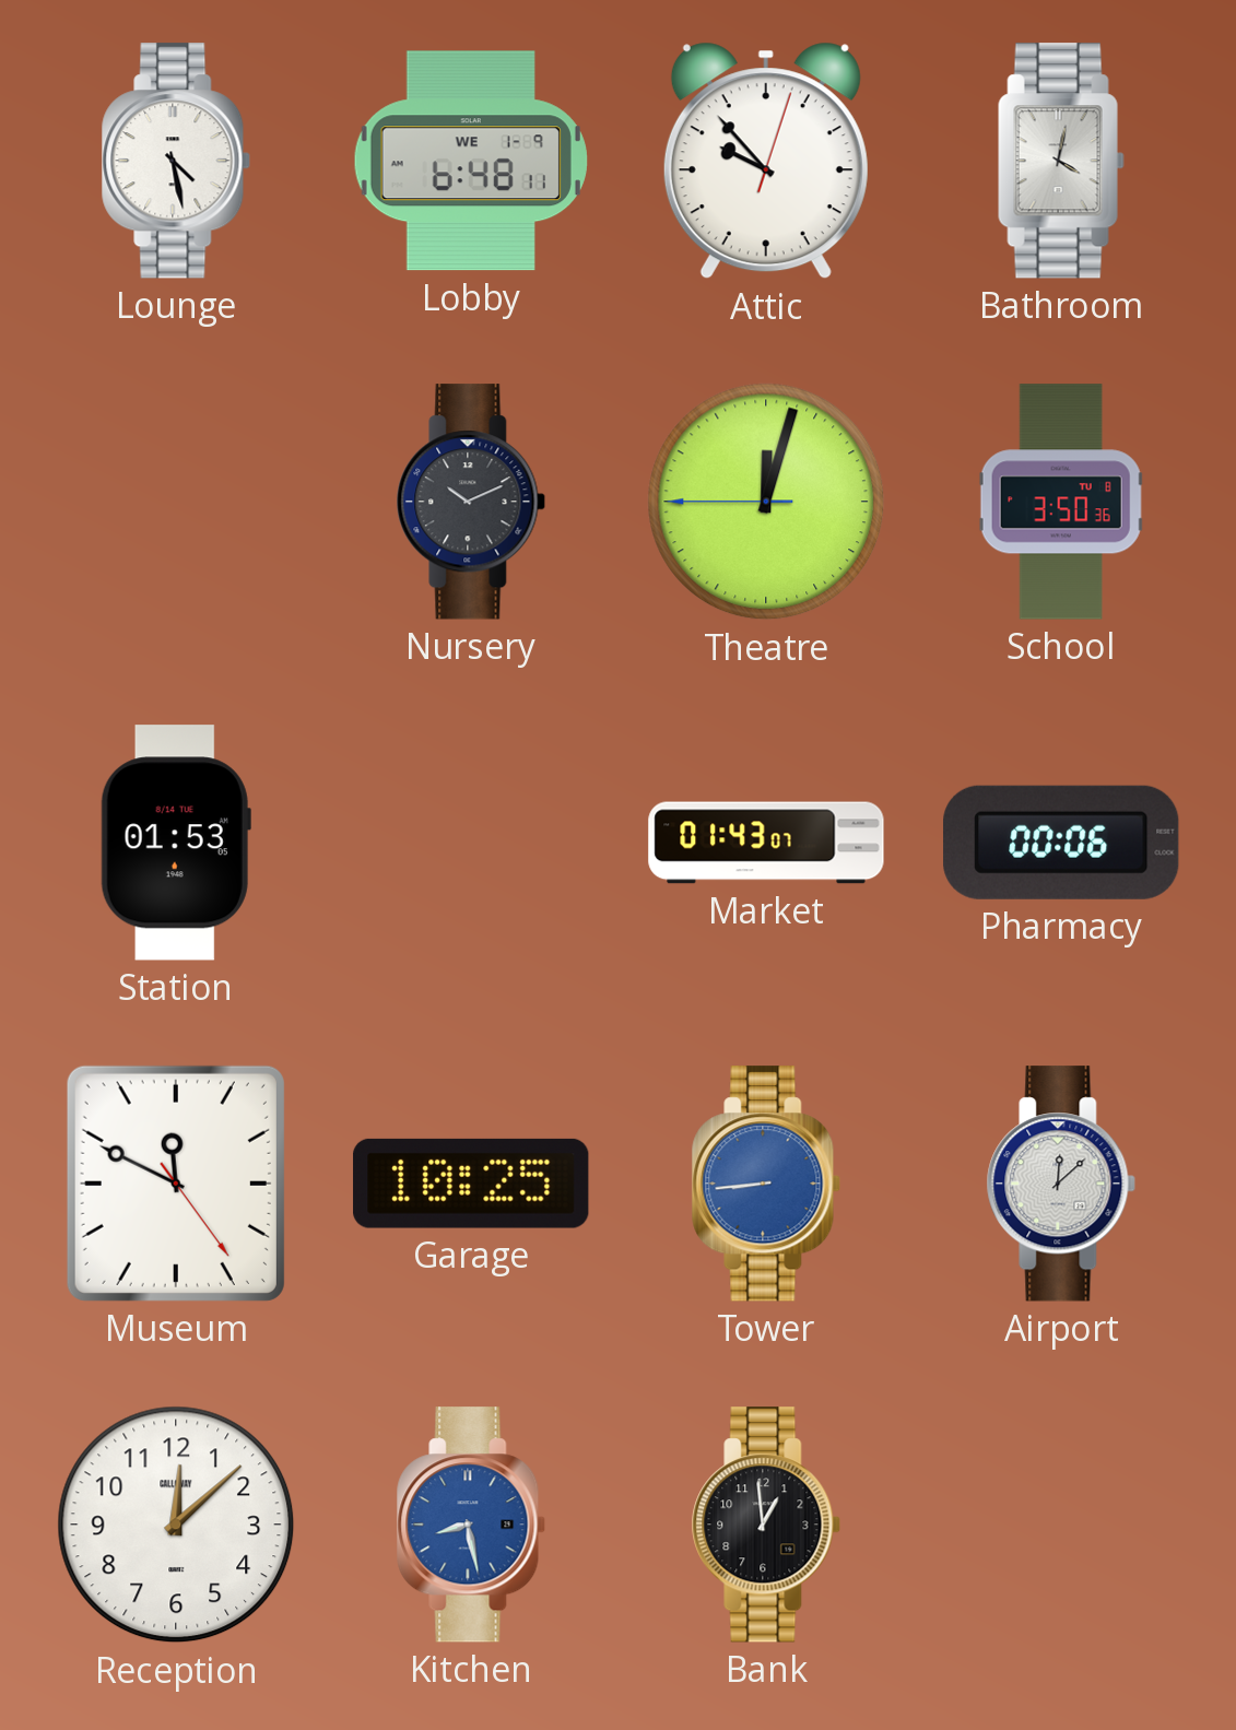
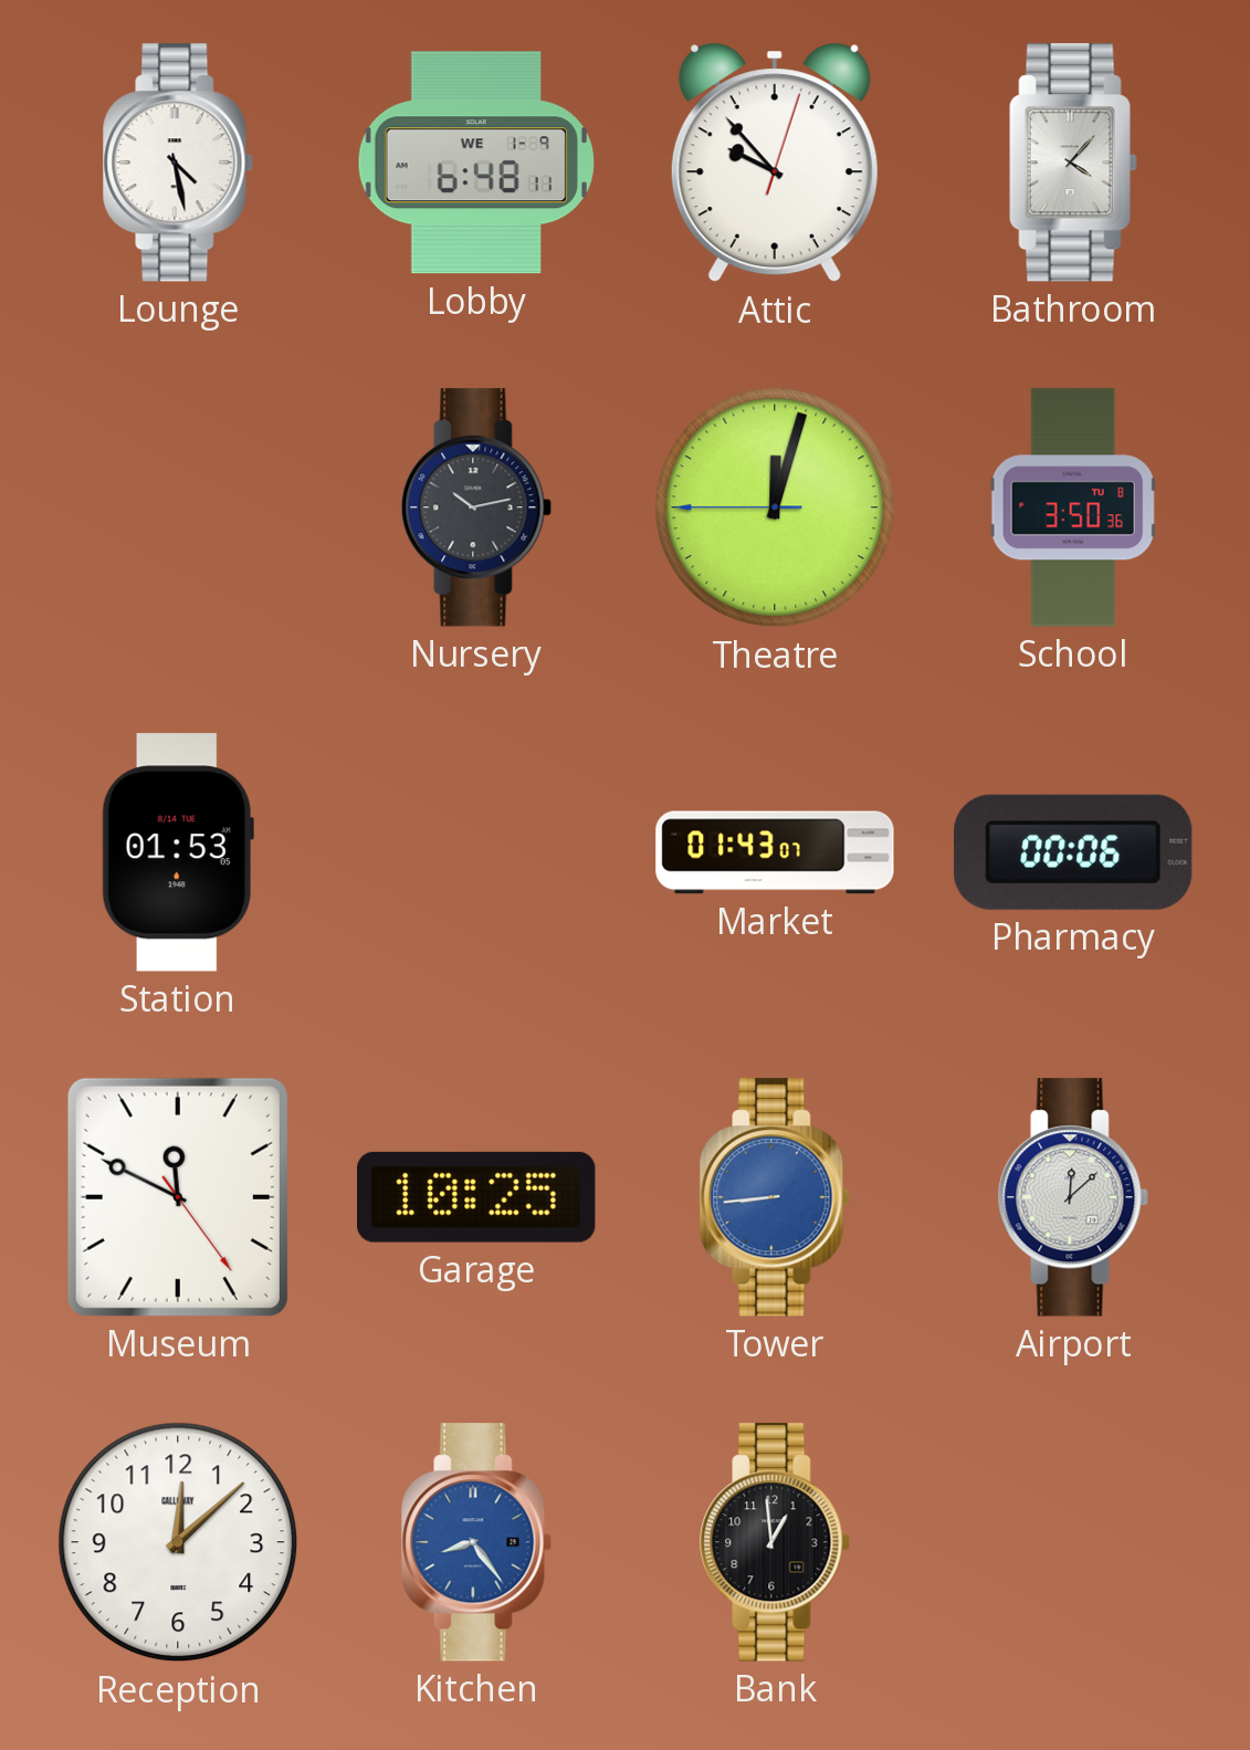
Bathroom: 4:02 -> 4:07
Nursery: 10:11 -> 10:13
Kitchen: 8:28 -> 8:24
